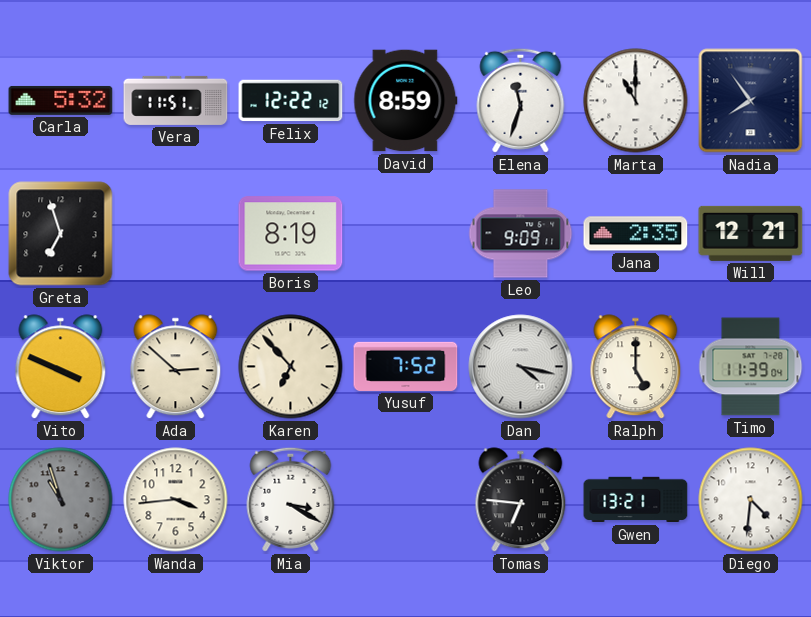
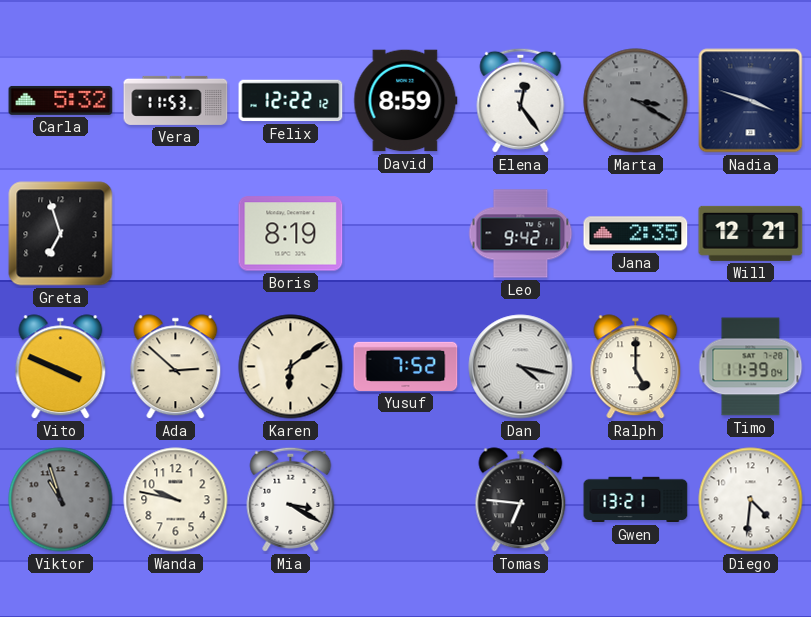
Vera: 11:51 -> 11:53
Elena: 11:33 -> 12:24
Marta: 11:00 -> 3:20
Marta dial: white -> grey
Nadia: 7:54 -> 3:48
Leo: 9:09 -> 9:42
Karen: 6:53 -> 6:09
Wanda: 3:44 -> 9:47
